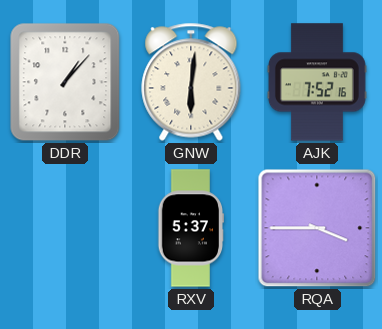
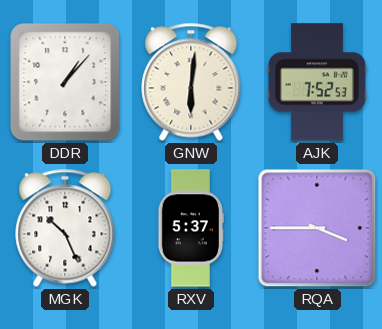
AJK: 7:52:16 -> 7:52:53
MGK: none -> 10:26
